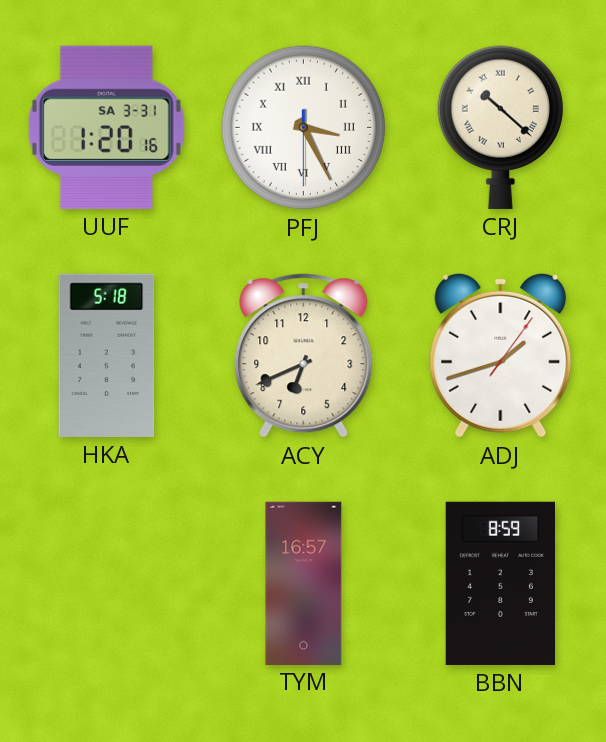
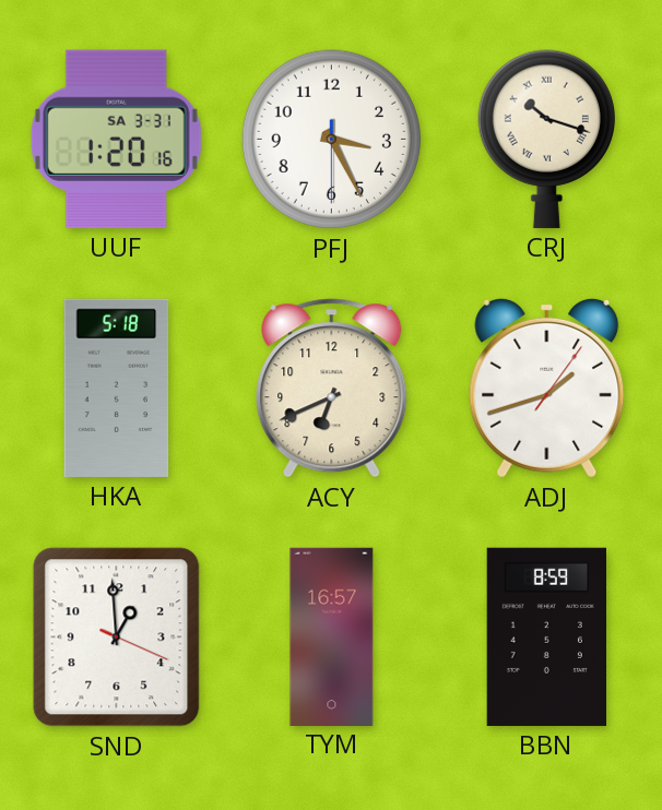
PFJ numerals: Roman -> Arabic
CRJ: 10:22 -> 10:18
SND: none -> 12:59
